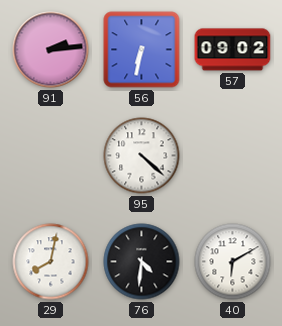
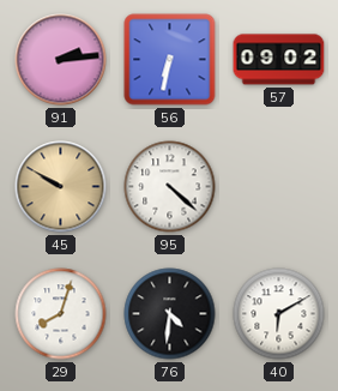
45: none -> 9:50
29: 8:02 -> 8:03
